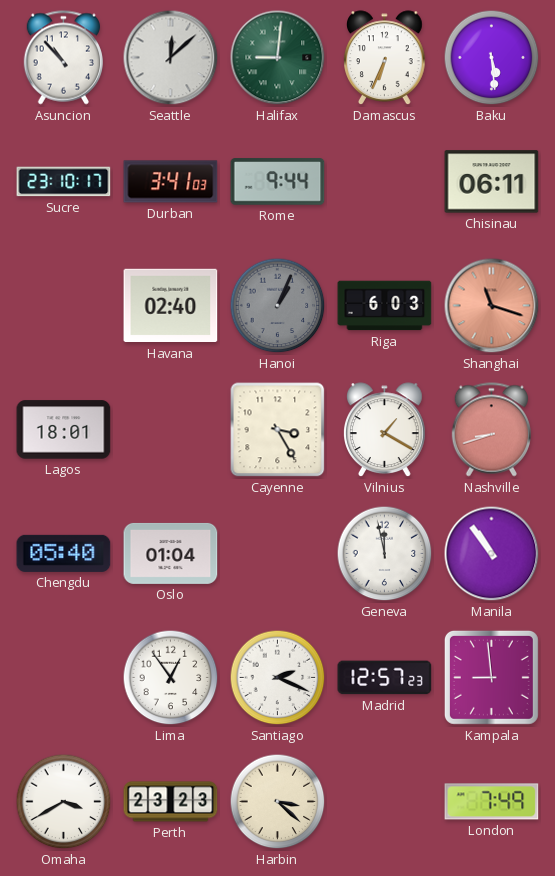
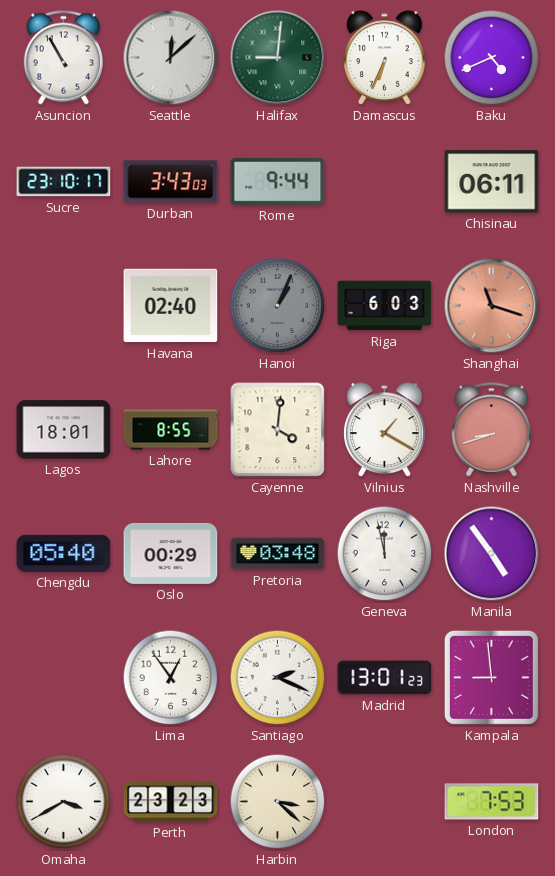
Asuncion: 10:53 -> 10:55
Baku: 5:29 -> 4:41
Durban: 3:41 -> 3:43
Lahore: none -> 8:55
Cayenne: 3:25 -> 4:01
Oslo: 01:04 -> 00:29
Pretoria: none -> 03:48
Manila: 10:54 -> 4:54
Madrid: 12:57 -> 13:01
London: 7:49 -> 7:53
